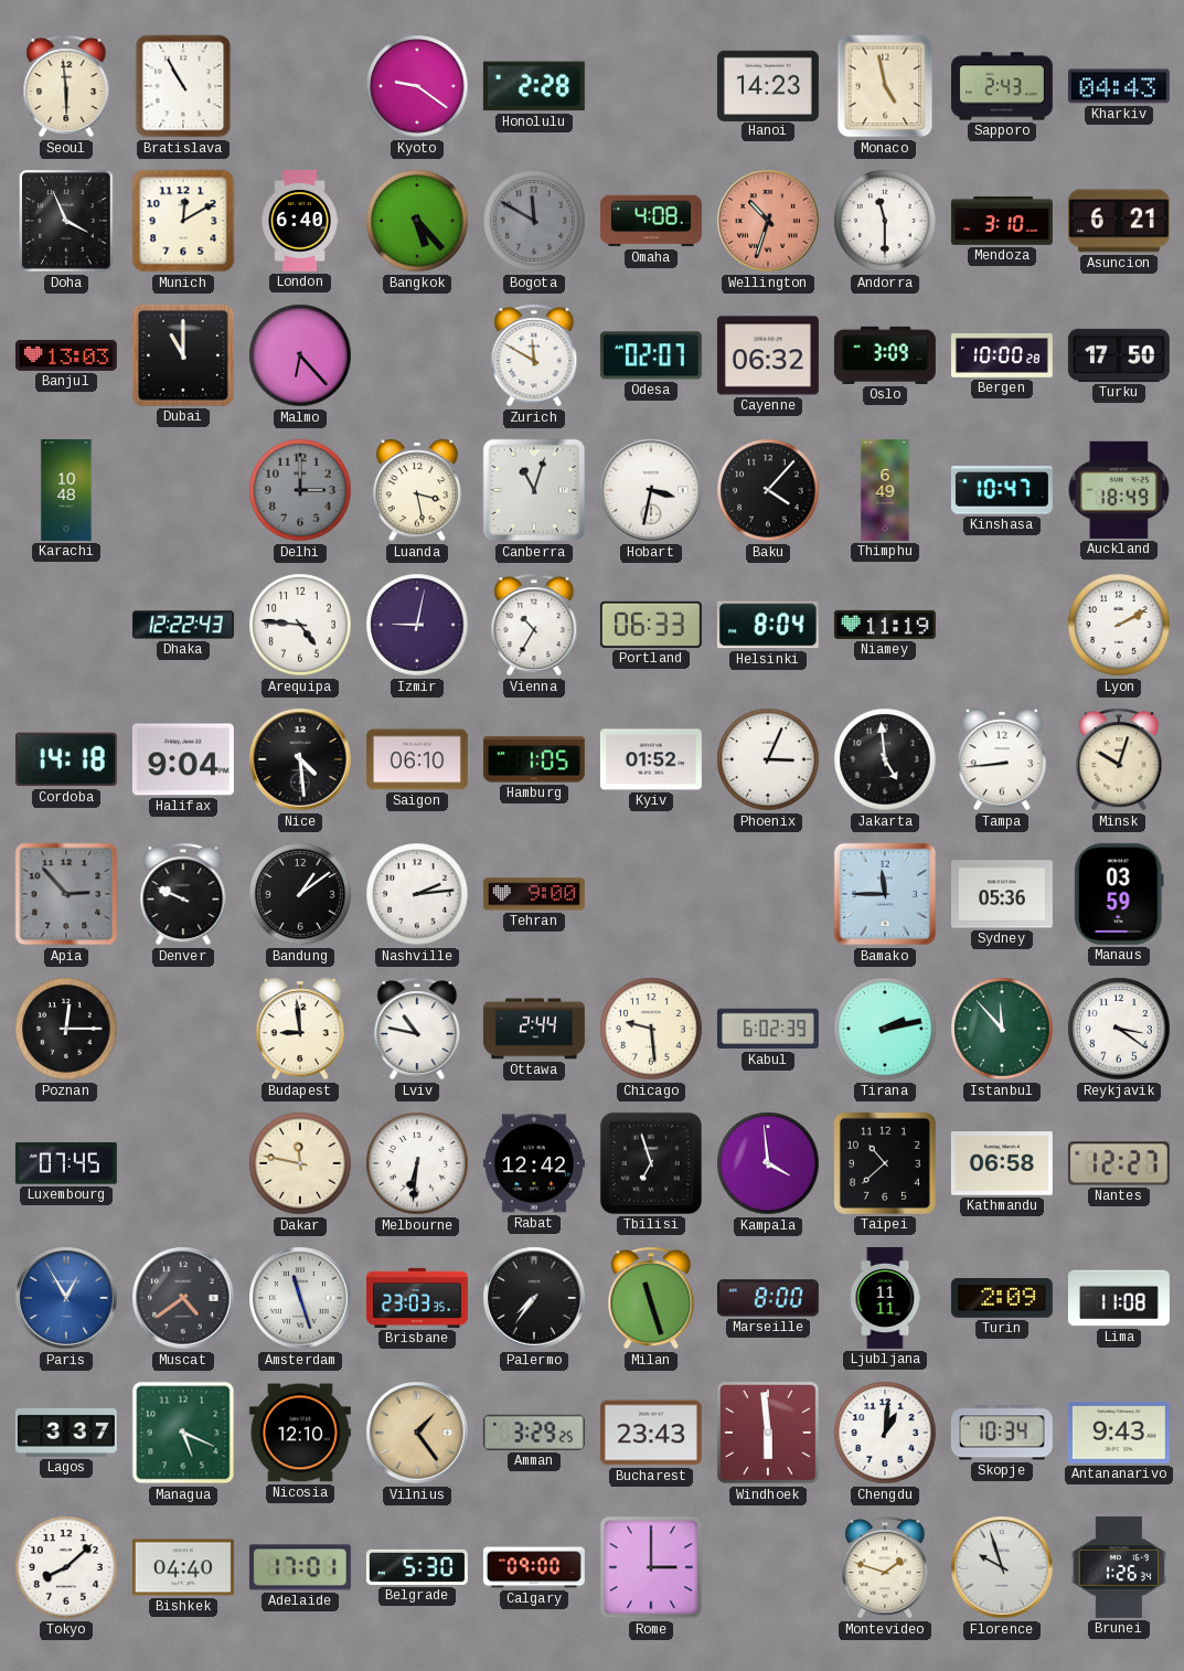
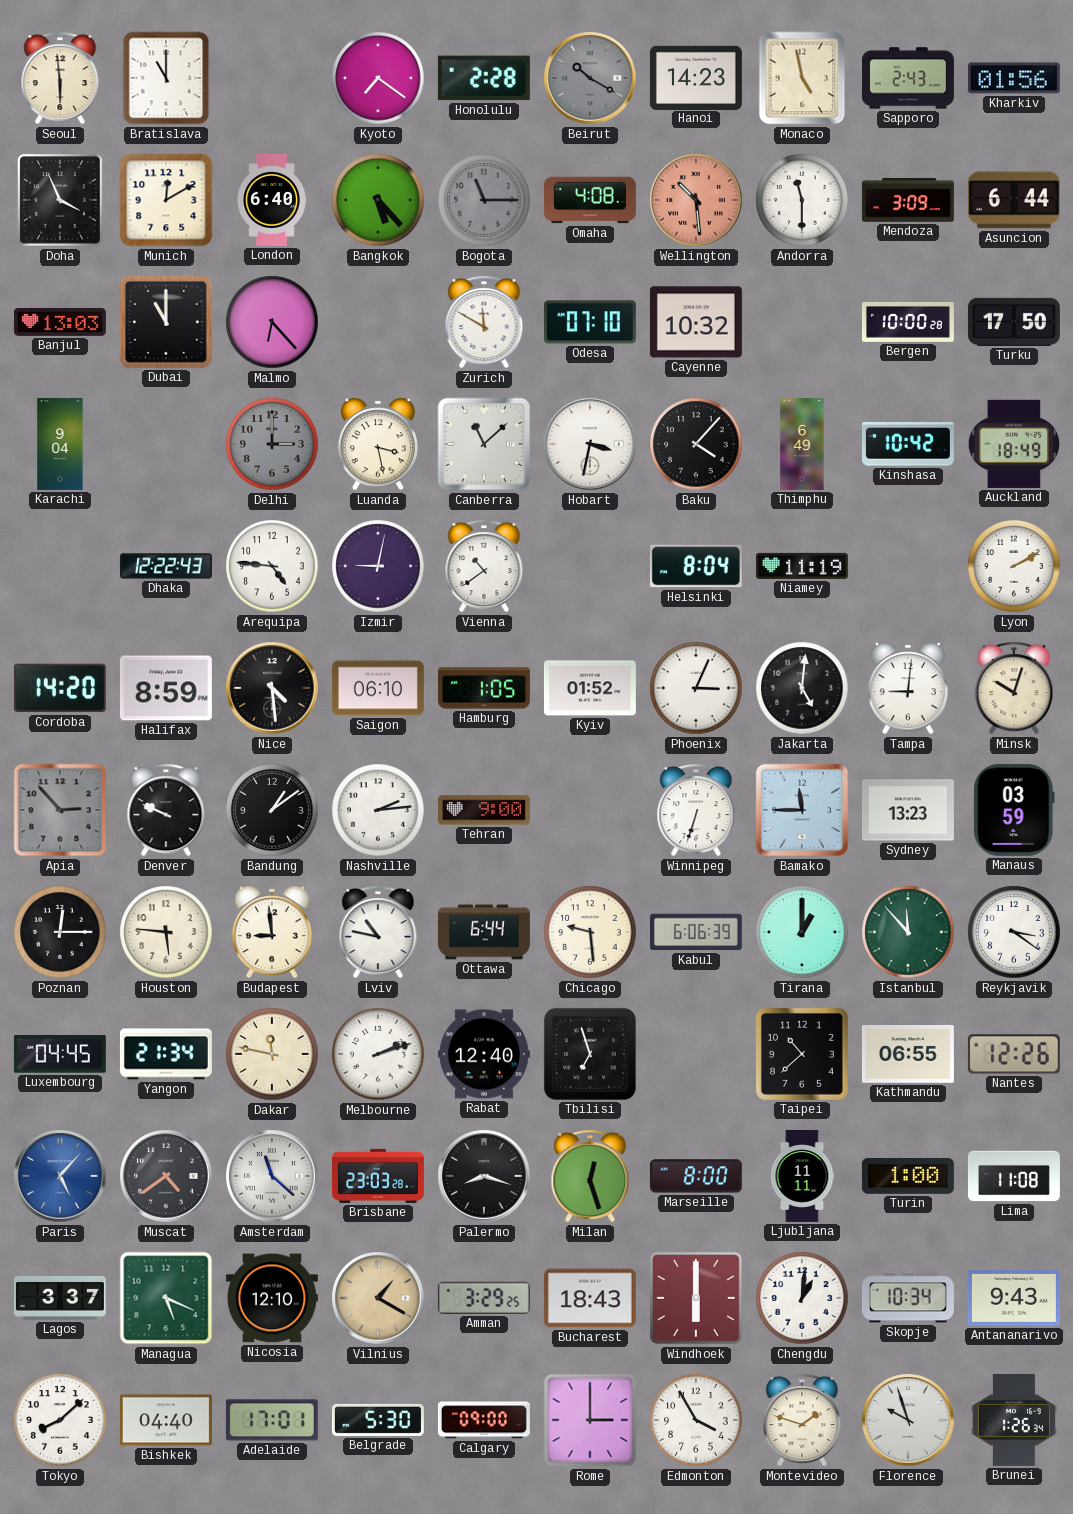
Bratislava: 10:55 -> 11:00
Kyoto: 9:21 -> 7:21
Beirut: none -> 10:20
Kharkiv: 04:43 -> 01:56
Bogota: 11:50 -> 11:15
Wellington: 10:33 -> 10:29
Mendoza: 3:10 -> 3:09
Asuncion: 6:21 -> 6:44
Odesa: 02:07 -> 07:10
Cayenne: 06:32 -> 10:32
Oslo: 3:09 -> none
Karachi: 10:48 -> 9:04
Canberra: 11:03 -> 11:08
Kinshasa: 10:47 -> 10:42
Vienna: 10:35 -> 10:39
Portland: 06:33 -> none
Cordoba: 14:18 -> 14:20
Halifax: 9:04 -> 8:59
Jakarta: 4:59 -> 5:01
Tampa: 8:44 -> 9:01
Winnipeg: none -> 6:33
Sydney: 05:36 -> 13:23
Houston: none -> 5:46
Ottawa: 2:44 -> 6:44
Kabul: 6:02 -> 6:06
Tirana: 2:13 -> 1:00
Luxembourg: 07:45 -> 04:45
Yangon: none -> 21:34
Melbourne: 6:31 -> 2:12
Rabat: 12:42 -> 12:40
Kampala: 3:59 -> none
Kathmandu: 06:58 -> 06:55
Nantes: 12:27 -> 12:26
Paris: 12:55 -> 5:07
Amsterdam: 11:27 -> 11:22
Brisbane: 23:03:35 -> 23:03:28
Palermo: 7:36 -> 8:18
Milan: 11:27 -> 12:27
Turin: 2:09 -> 1:00
Vilnius: 1:24 -> 1:20
Bucharest: 23:43 -> 18:43
Windhoek: 5:59 -> 6:00
Edmonton: none -> 3:55
